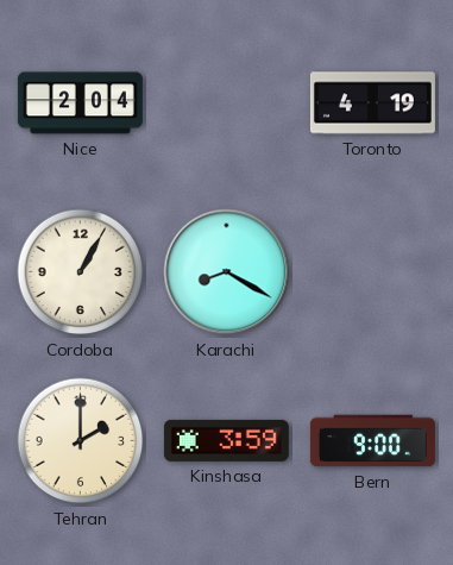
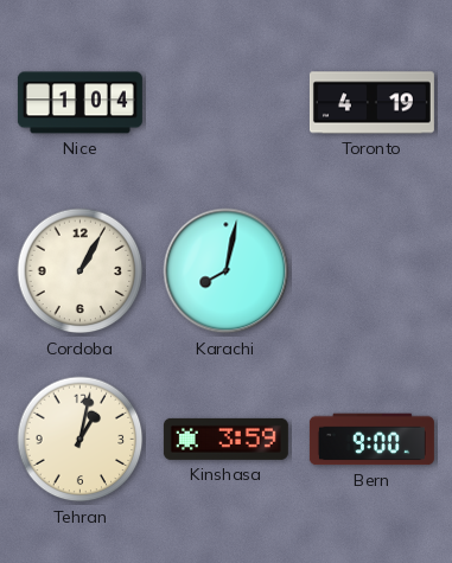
Nice: 2:04 -> 1:04
Karachi: 8:20 -> 8:02
Tehran: 2:00 -> 1:02
